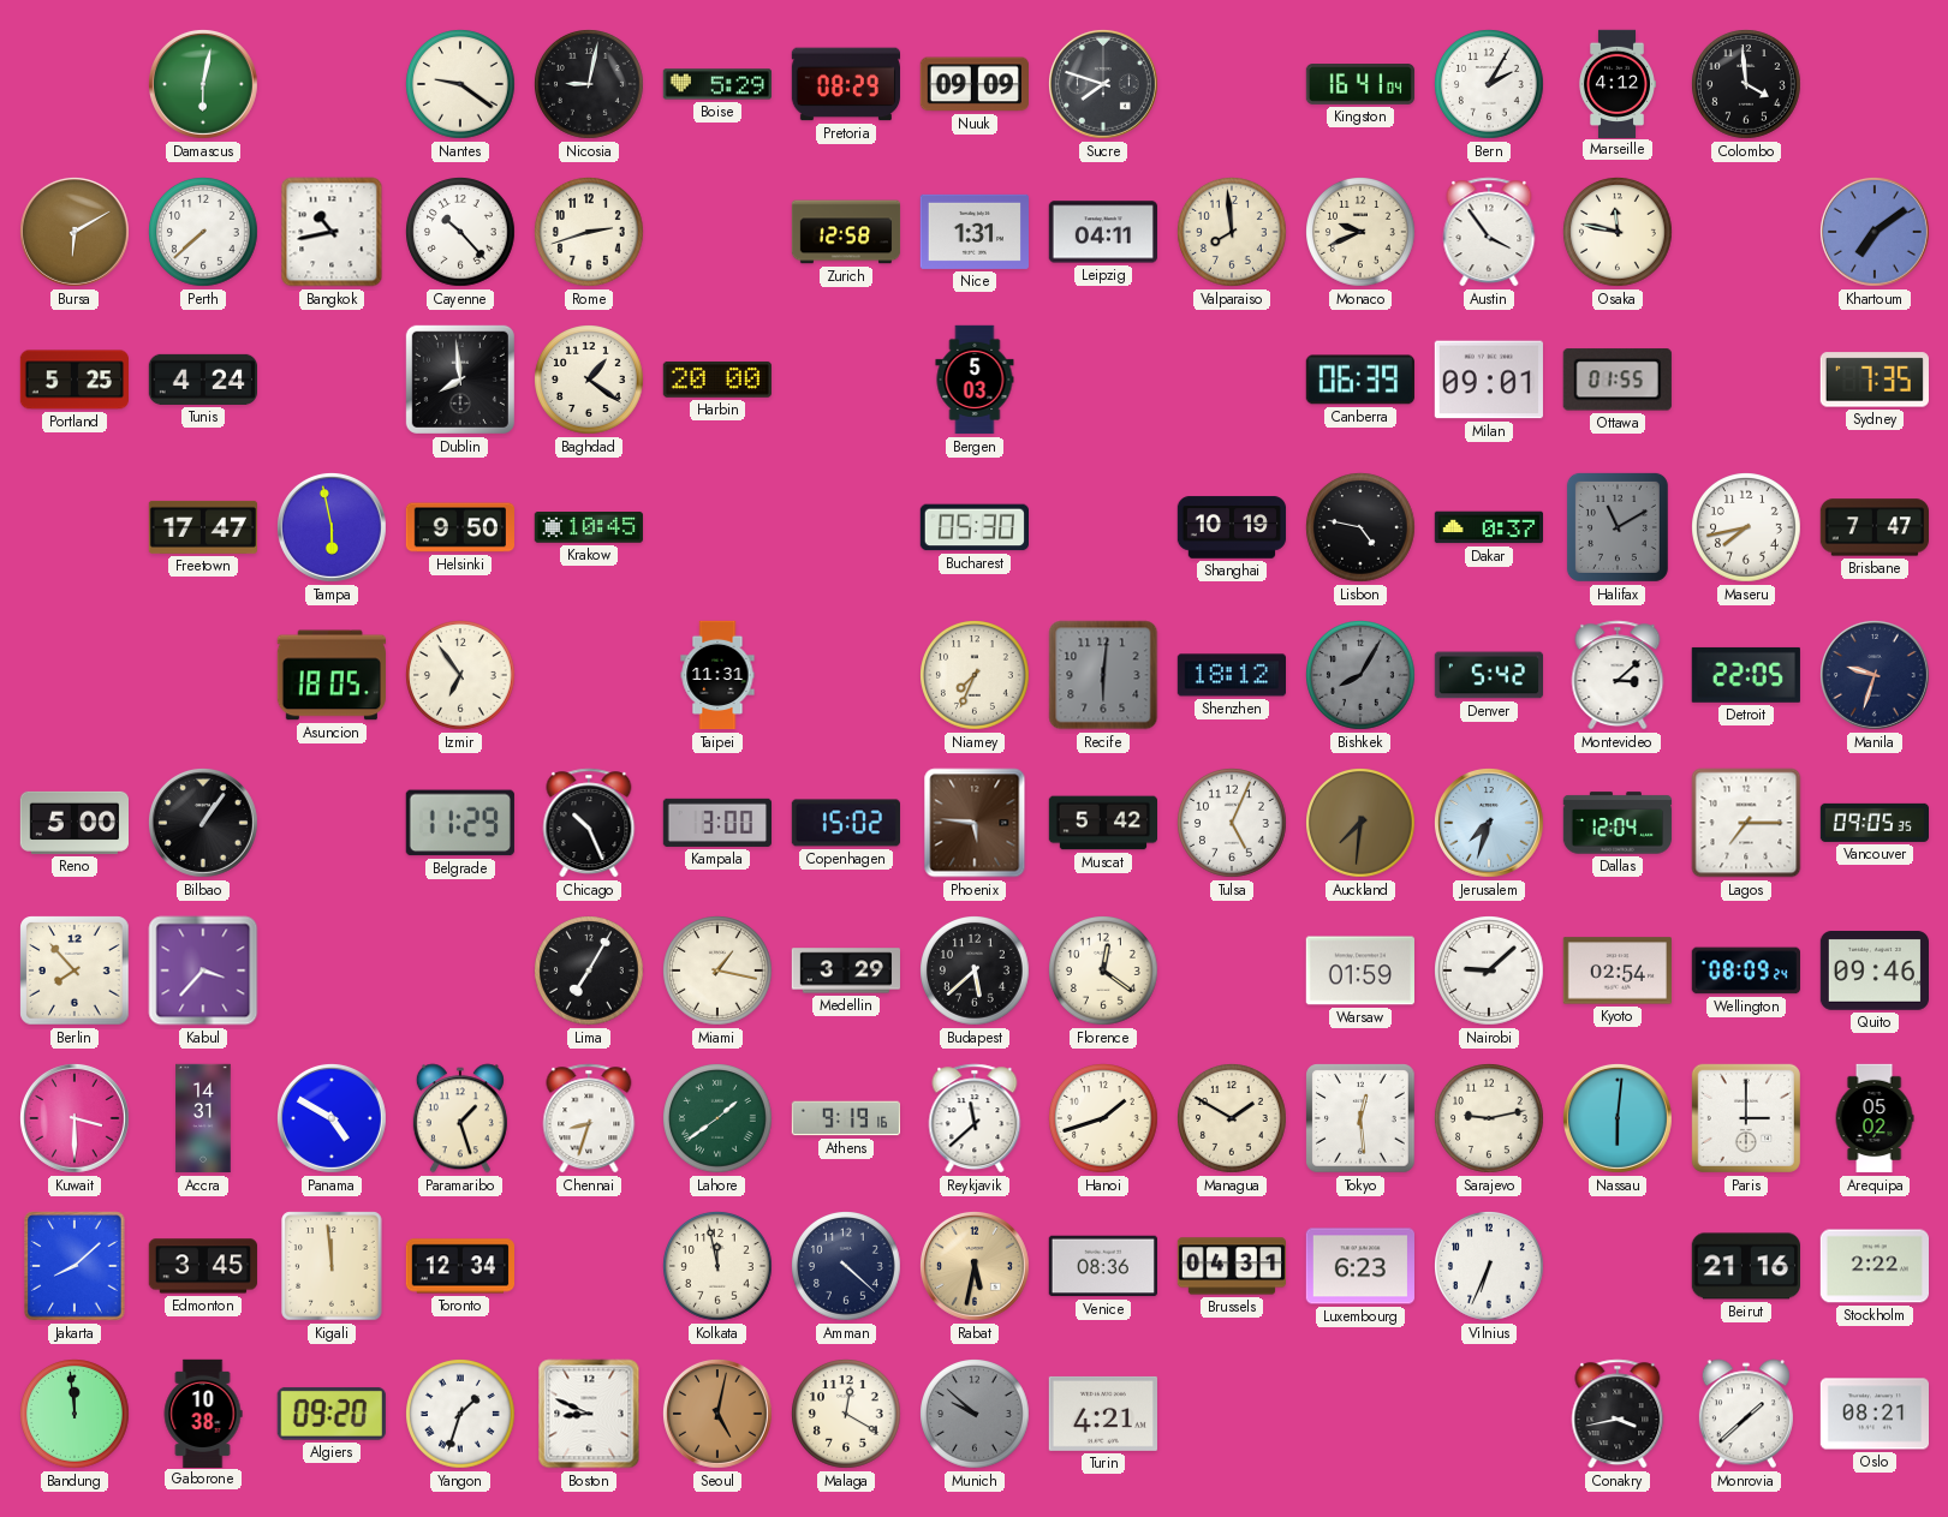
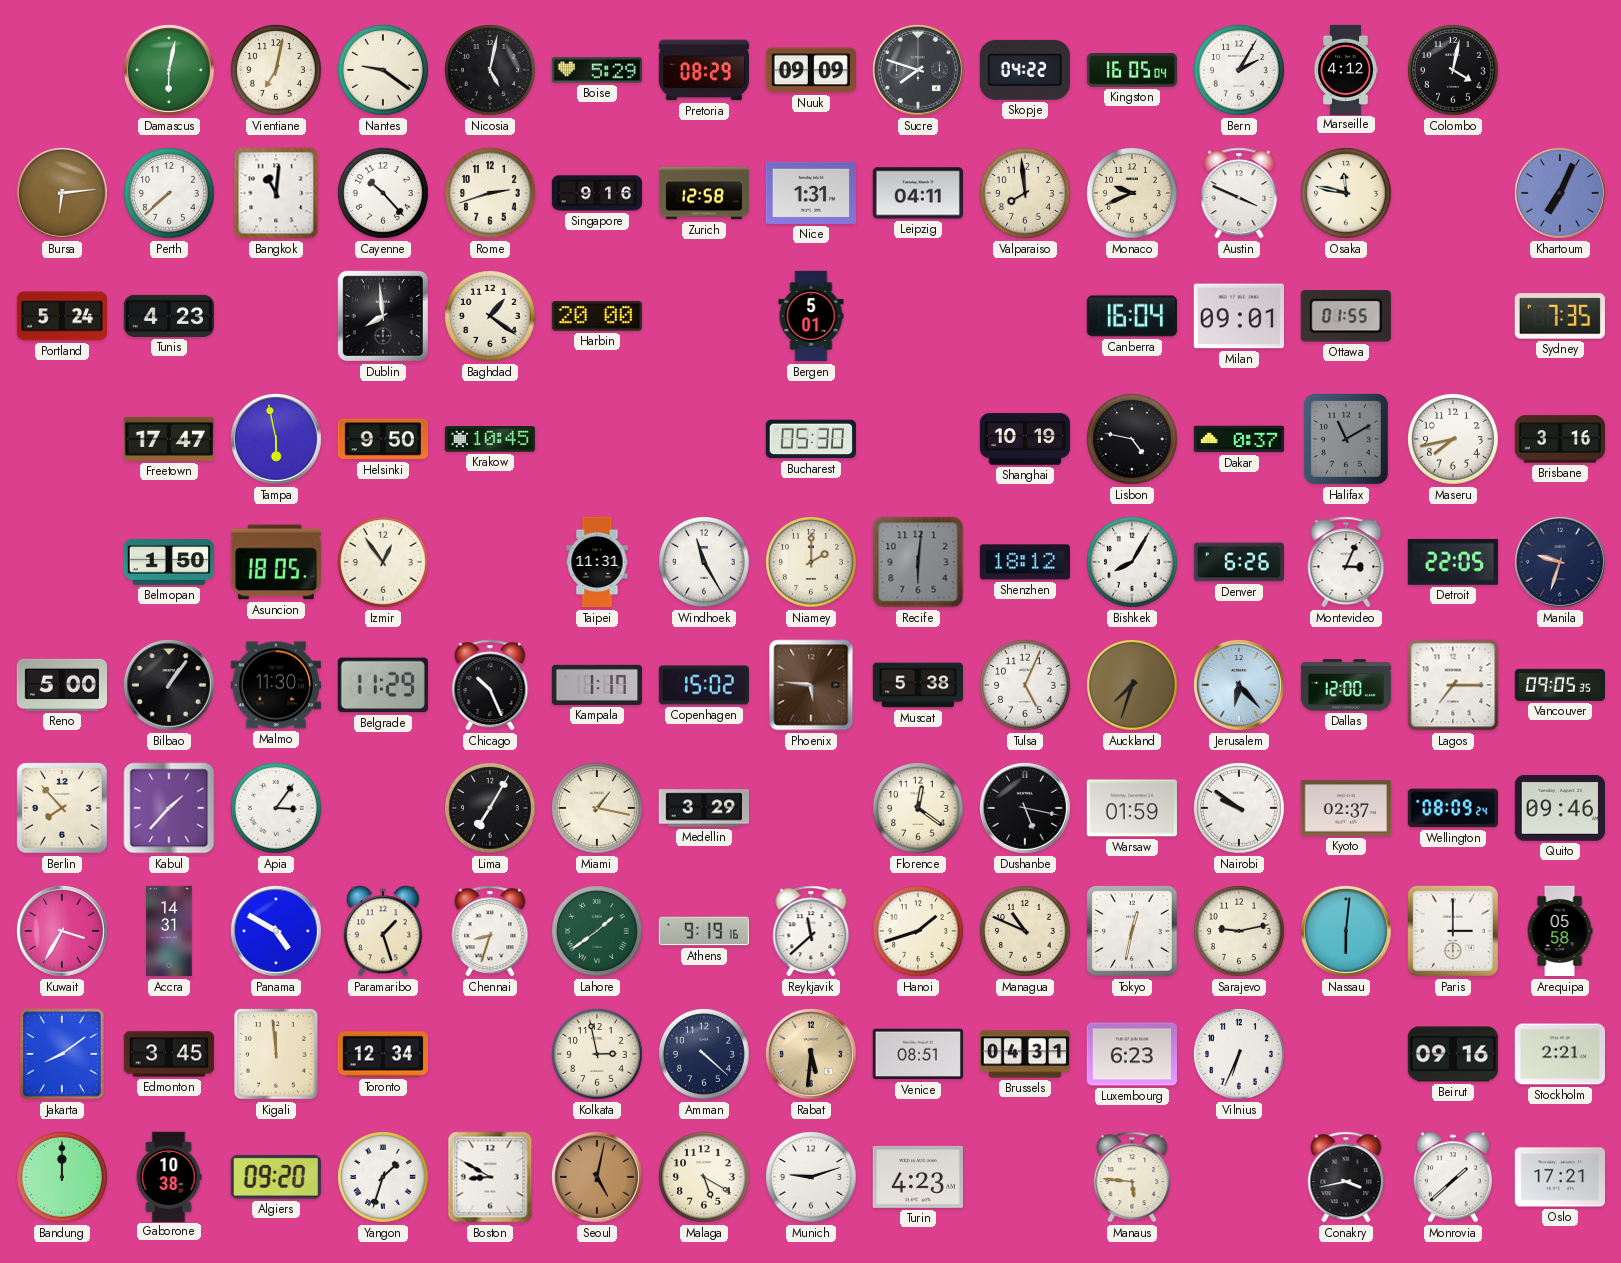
Vientiane: none -> 7:02
Nicosia: 9:02 -> 5:02
Skopje: none -> 04:22
Kingston: 16:41 -> 16:05
Colombo: 3:59 -> 4:02
Bursa: 6:10 -> 6:14
Bangkok: 10:43 -> 11:01
Singapore: none -> 9:16
Austin: 3:54 -> 3:49
Khartoum: 7:09 -> 7:04
Portland: 5:25 -> 5:24
Tunis: 4:24 -> 4:23
Bergen: 5:03 -> 5:01
Canberra: 06:39 -> 16:04
Brisbane: 7:47 -> 3:16
Belmopan: none -> 1:50
Izmir: 6:54 -> 12:54
Windhoek: none -> 11:25
Niamey: 7:34 -> 2:00
Bishkek dial: grey -> white
Denver: 5:42 -> 6:26
Montevideo: 3:08 -> 3:04
Malmo: none -> 11:30
Kampala: 3:00 -> 1:17
Muscat: 5:42 -> 5:38
Auckland: 7:31 -> 7:33
Jerusalem: 7:33 -> 6:23
Dallas: 12:04 -> 12:00
Kabul: 3:37 -> 1:37
Apia: none -> 3:06
Budapest: 5:38 -> none
Dushanbe: none -> 5:17
Nairobi: 9:08 -> 9:51
Kyoto: 02:54 -> 02:37
Kuwait: 3:30 -> 3:35
Managua: 1:50 -> 10:49
Tokyo: 12:29 -> 12:32
Arequipa: 05:02 -> 05:58
Jakarta: 8:08 -> 8:09
Kolkata: 11:58 -> 2:58
Rabat: 5:32 -> 5:31
Venice: 08:36 -> 08:51
Beirut: 21:16 -> 09:16
Stockholm: 2:22 -> 2:21
Bandung: 11:59 -> 12:00
Boston: 8:49 -> 8:50
Malaga: 12:20 -> 5:20
Munich: 9:52 -> 9:12
Munich dial: grey -> white
Turin: 4:21 -> 4:23
Manaus: none -> 5:46
Oslo: 08:21 -> 17:21
